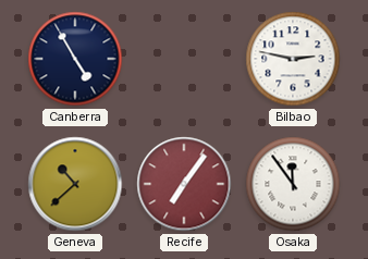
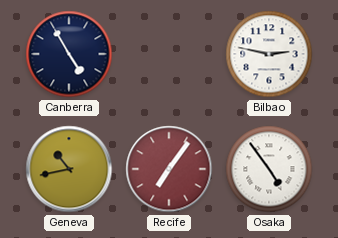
Geneva: 10:38 -> 10:43
Osaka: 11:54 -> 4:54
